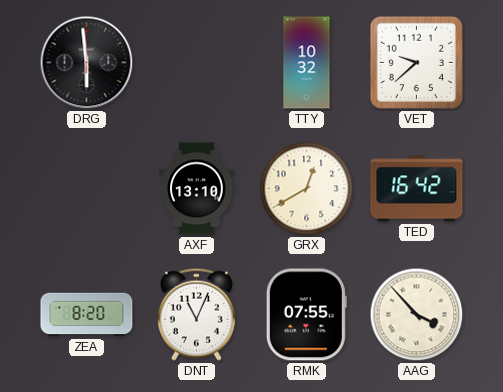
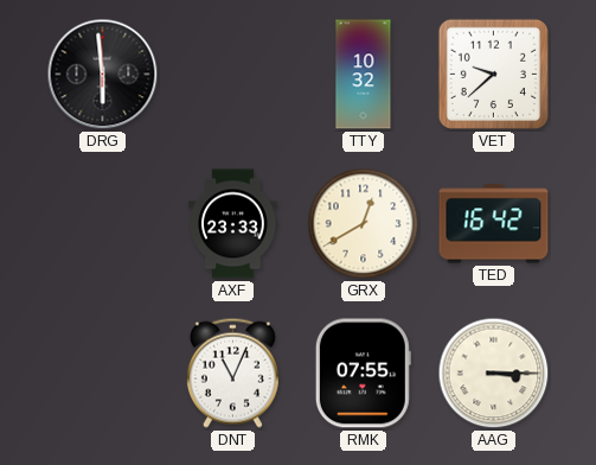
AXF: 13:10 -> 23:33
ZEA: 8:20 -> none
AAG: 3:53 -> 3:15
